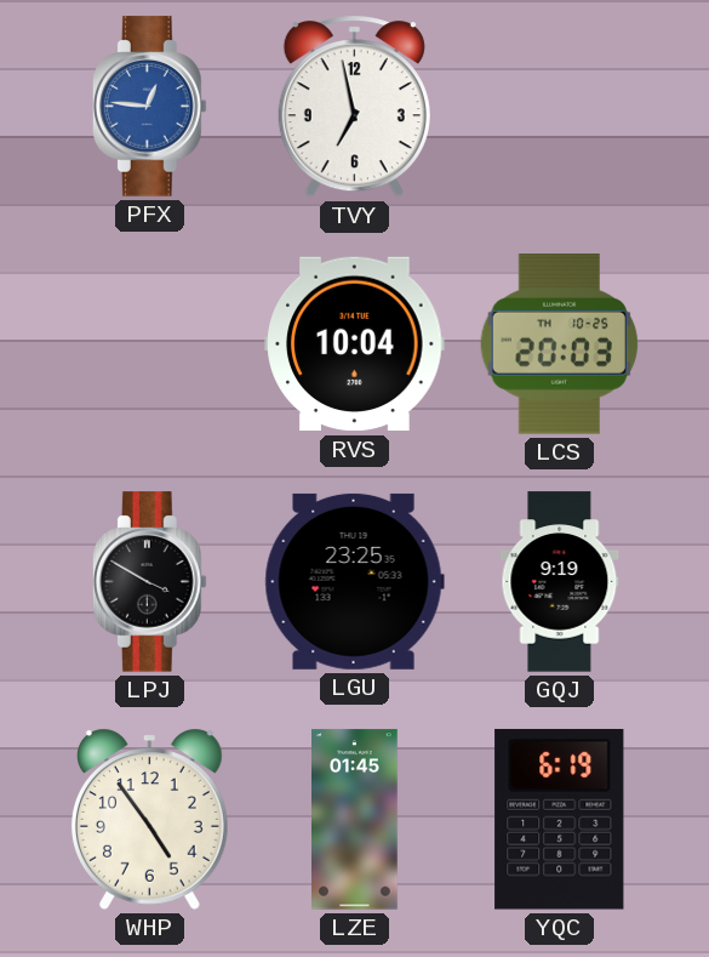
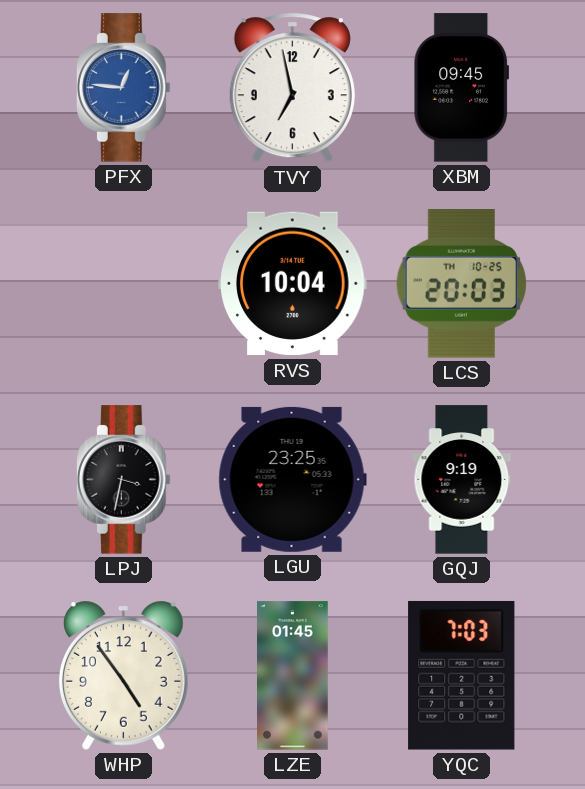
XBM: none -> 09:45
LPJ: 3:50 -> 3:32
YQC: 6:19 -> 7:03
